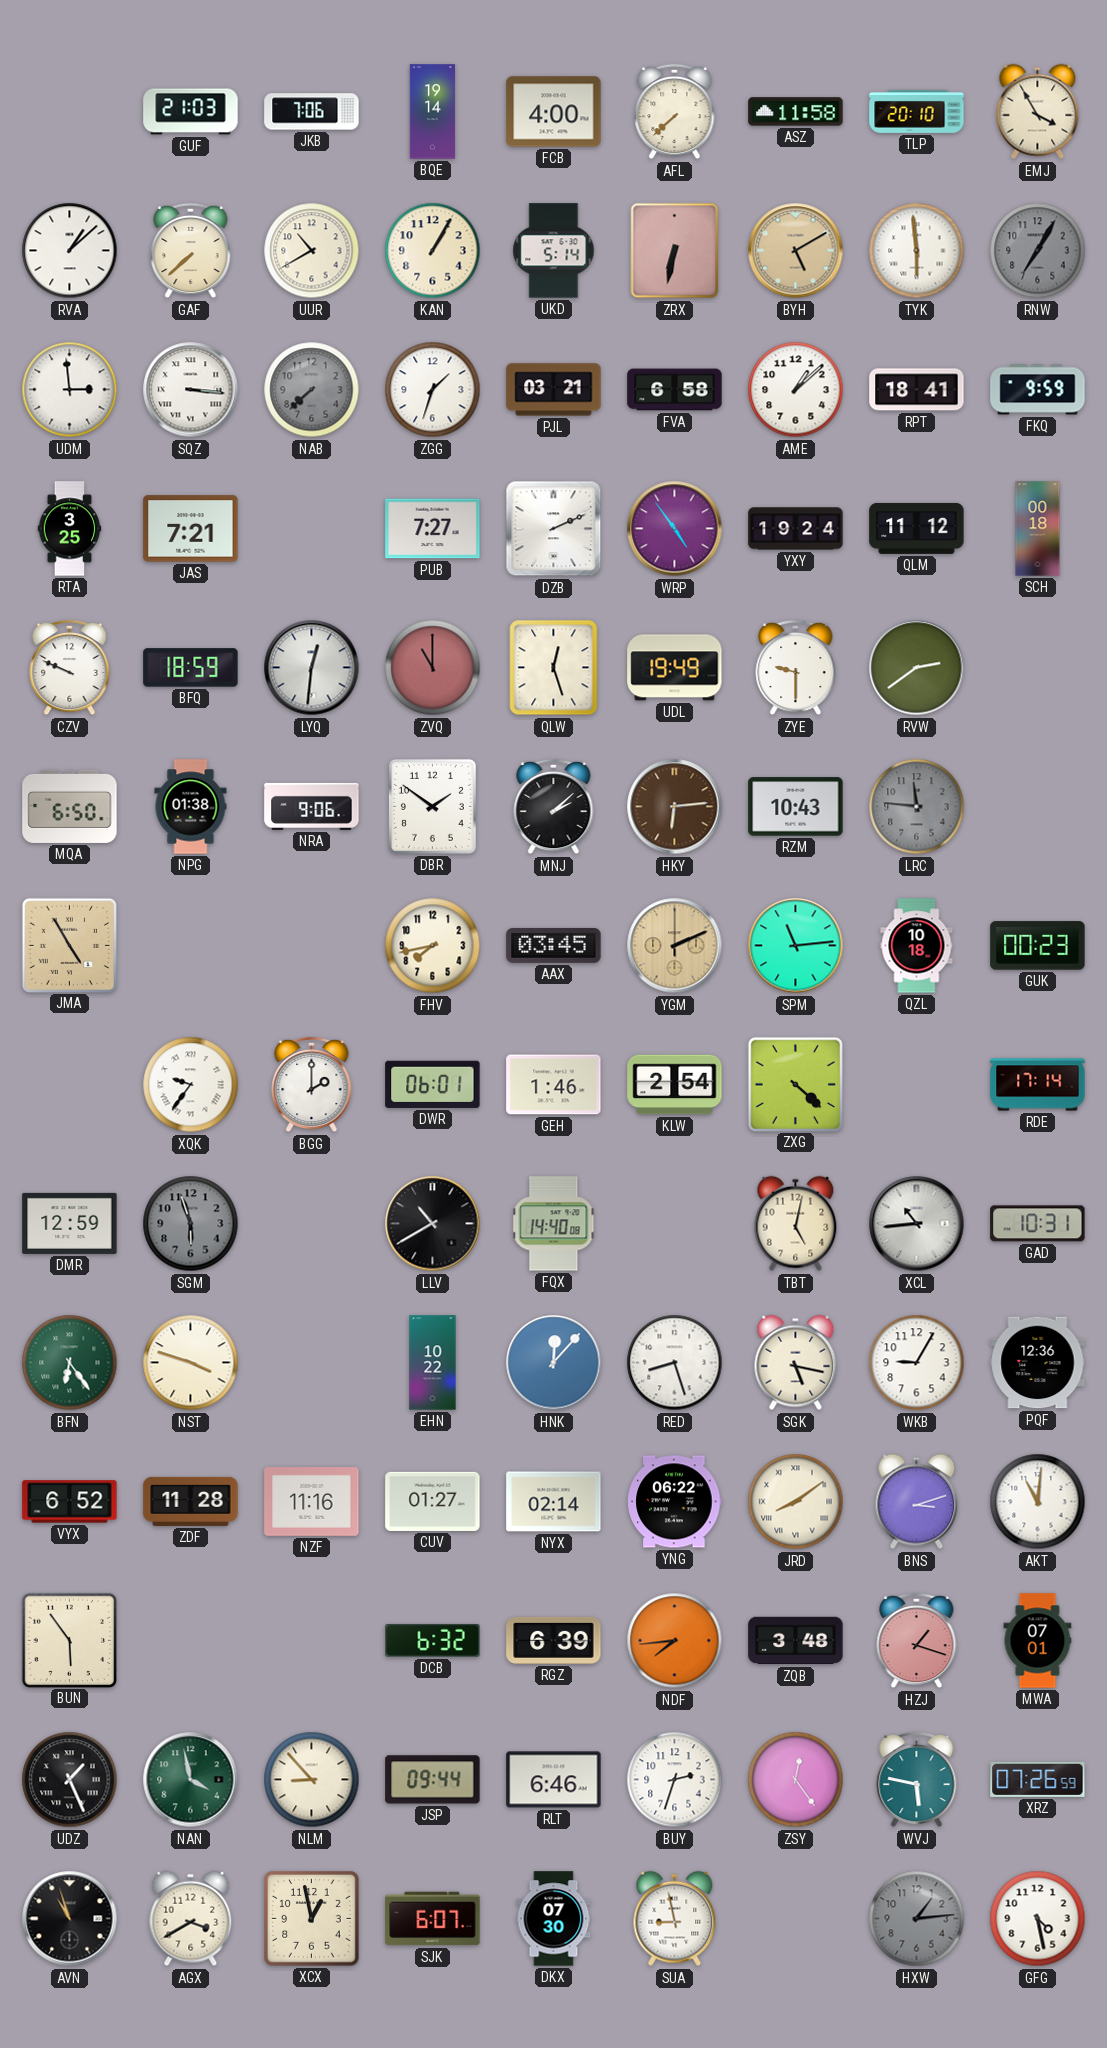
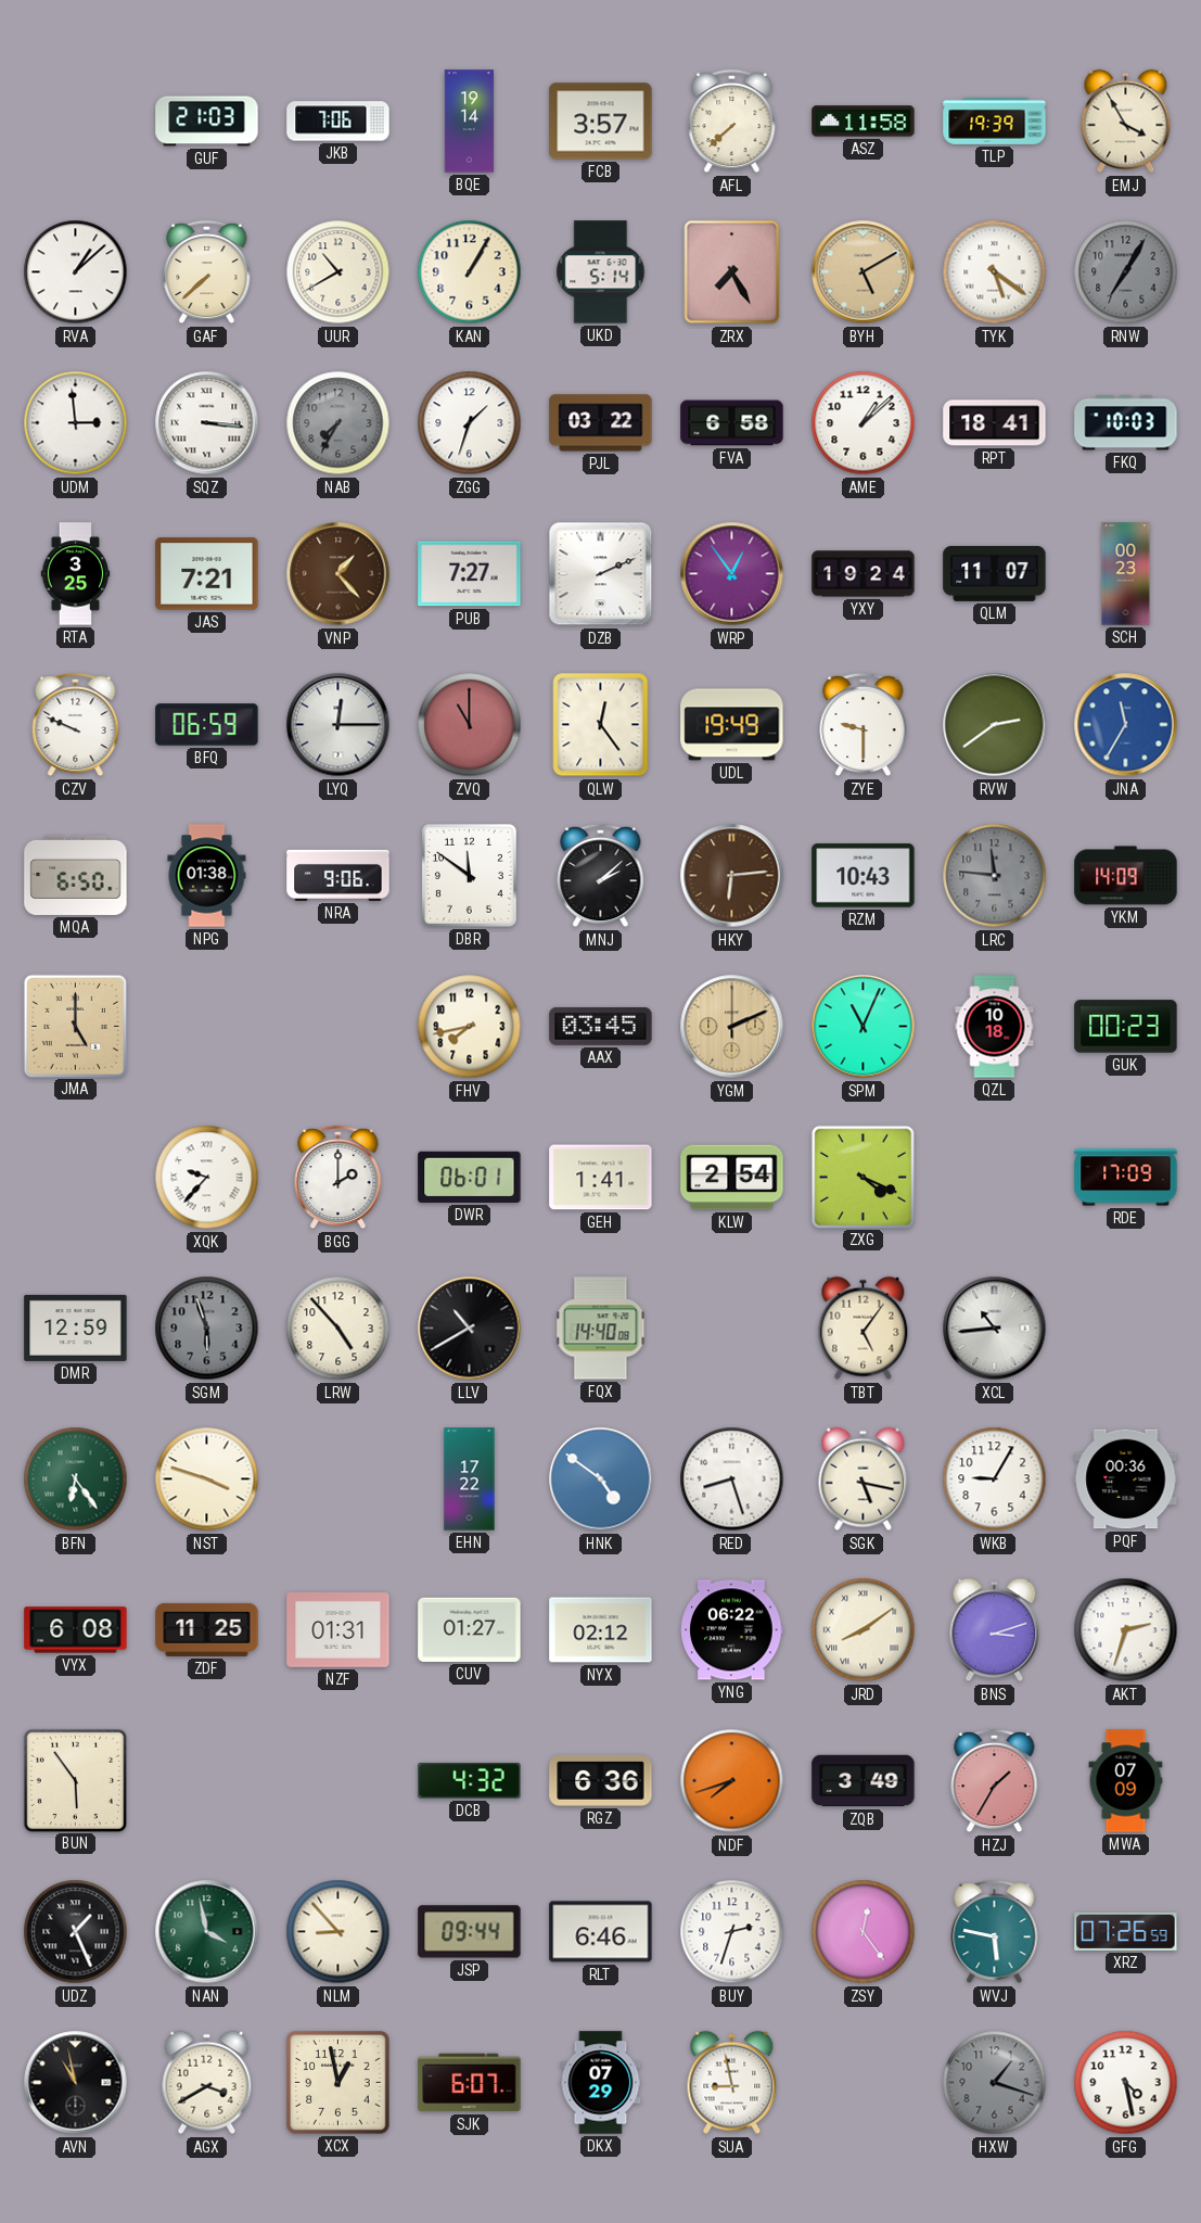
FCB: 4:00 -> 3:57
TLP: 20:10 -> 19:39
ZRX: 6:32 -> 7:25
TYK: 5:59 -> 5:21
NAB: 7:38 -> 7:35
PJL: 03:21 -> 03:22
FKQ: 9:59 -> 10:03
VNP: none -> 1:23
WRP: 4:54 -> 12:54
QLM: 11:12 -> 11:07
SCH: 00:18 -> 00:23
BFQ: 18:59 -> 06:59
LYQ: 12:31 -> 12:15
QLW: 12:27 -> 12:24
JNA: none -> 11:35
DBR: 1:51 -> 11:51
YKM: none -> 14:09
JMA: 4:55 -> 5:00
SPM: 11:14 -> 11:04
XQK: 9:36 -> 9:37
GEH: 1:46 -> 1:41
ZXG: 4:22 -> 4:19
RDE: 17:14 -> 17:09
LRW: none -> 4:53
TBT: 5:02 -> 5:06
GAD: 10:31 -> none
EHN: 10:22 -> 17:22
HNK: 12:07 -> 4:51
PQF: 12:36 -> 00:36
VYX: 6:52 -> 6:08
ZDF: 11:28 -> 11:25
NZF: 11:16 -> 01:31
NYX: 02:14 -> 02:12
AKT: 11:01 -> 2:33
DCB: 6:32 -> 4:32
RGZ: 6:39 -> 6:36
NDF: 7:44 -> 7:42
ZQB: 3:48 -> 3:49
HZJ: 1:18 -> 1:35
MWA: 07:01 -> 07:09
AVN: 10:57 -> 10:58
DKX: 07:30 -> 07:29
HXW: 1:14 -> 1:18
